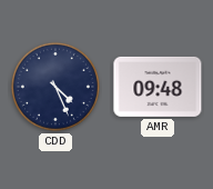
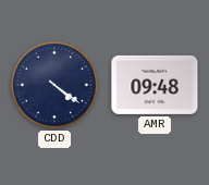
CDD: 4:26 -> 4:21
